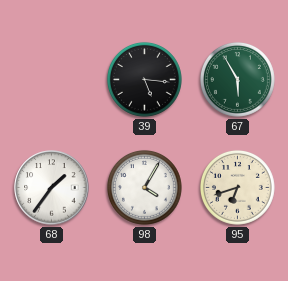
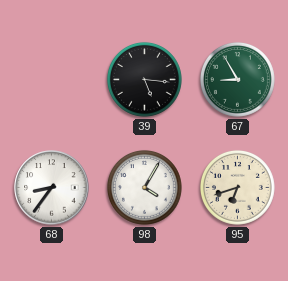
67: 5:55 -> 8:55
68: 1:36 -> 8:36
